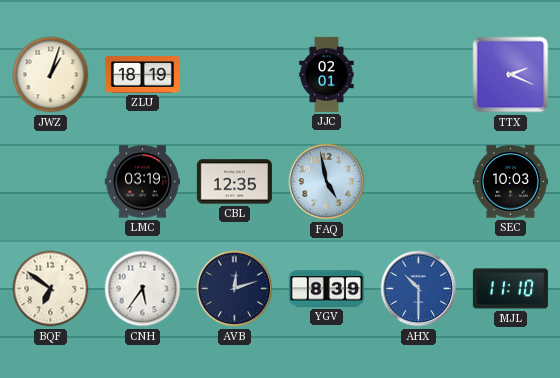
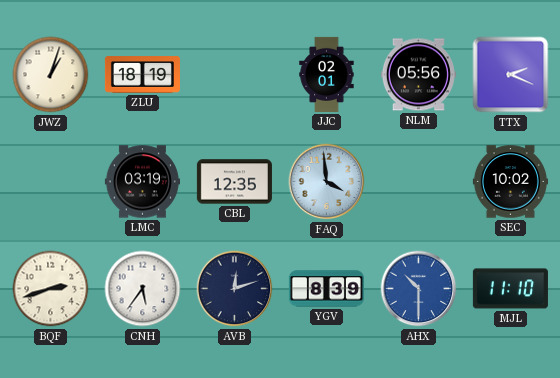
NLM: none -> 05:56
FAQ: 4:58 -> 3:59
SEC: 10:03 -> 10:02
BQF: 6:51 -> 2:42
